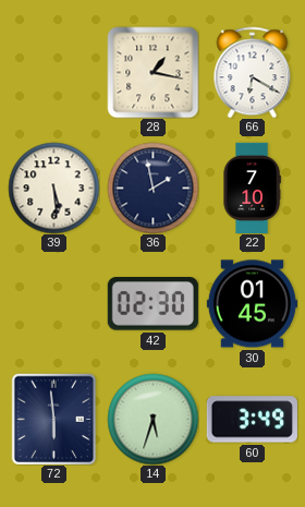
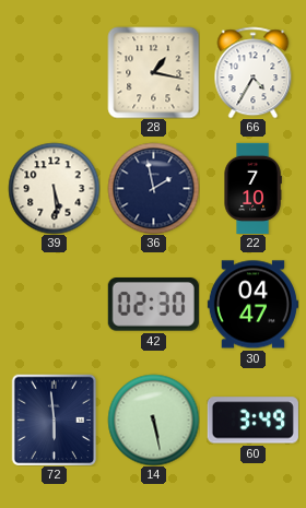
66: 6:20 -> 4:35
30: 01:45 -> 04:47
14: 5:33 -> 5:28
